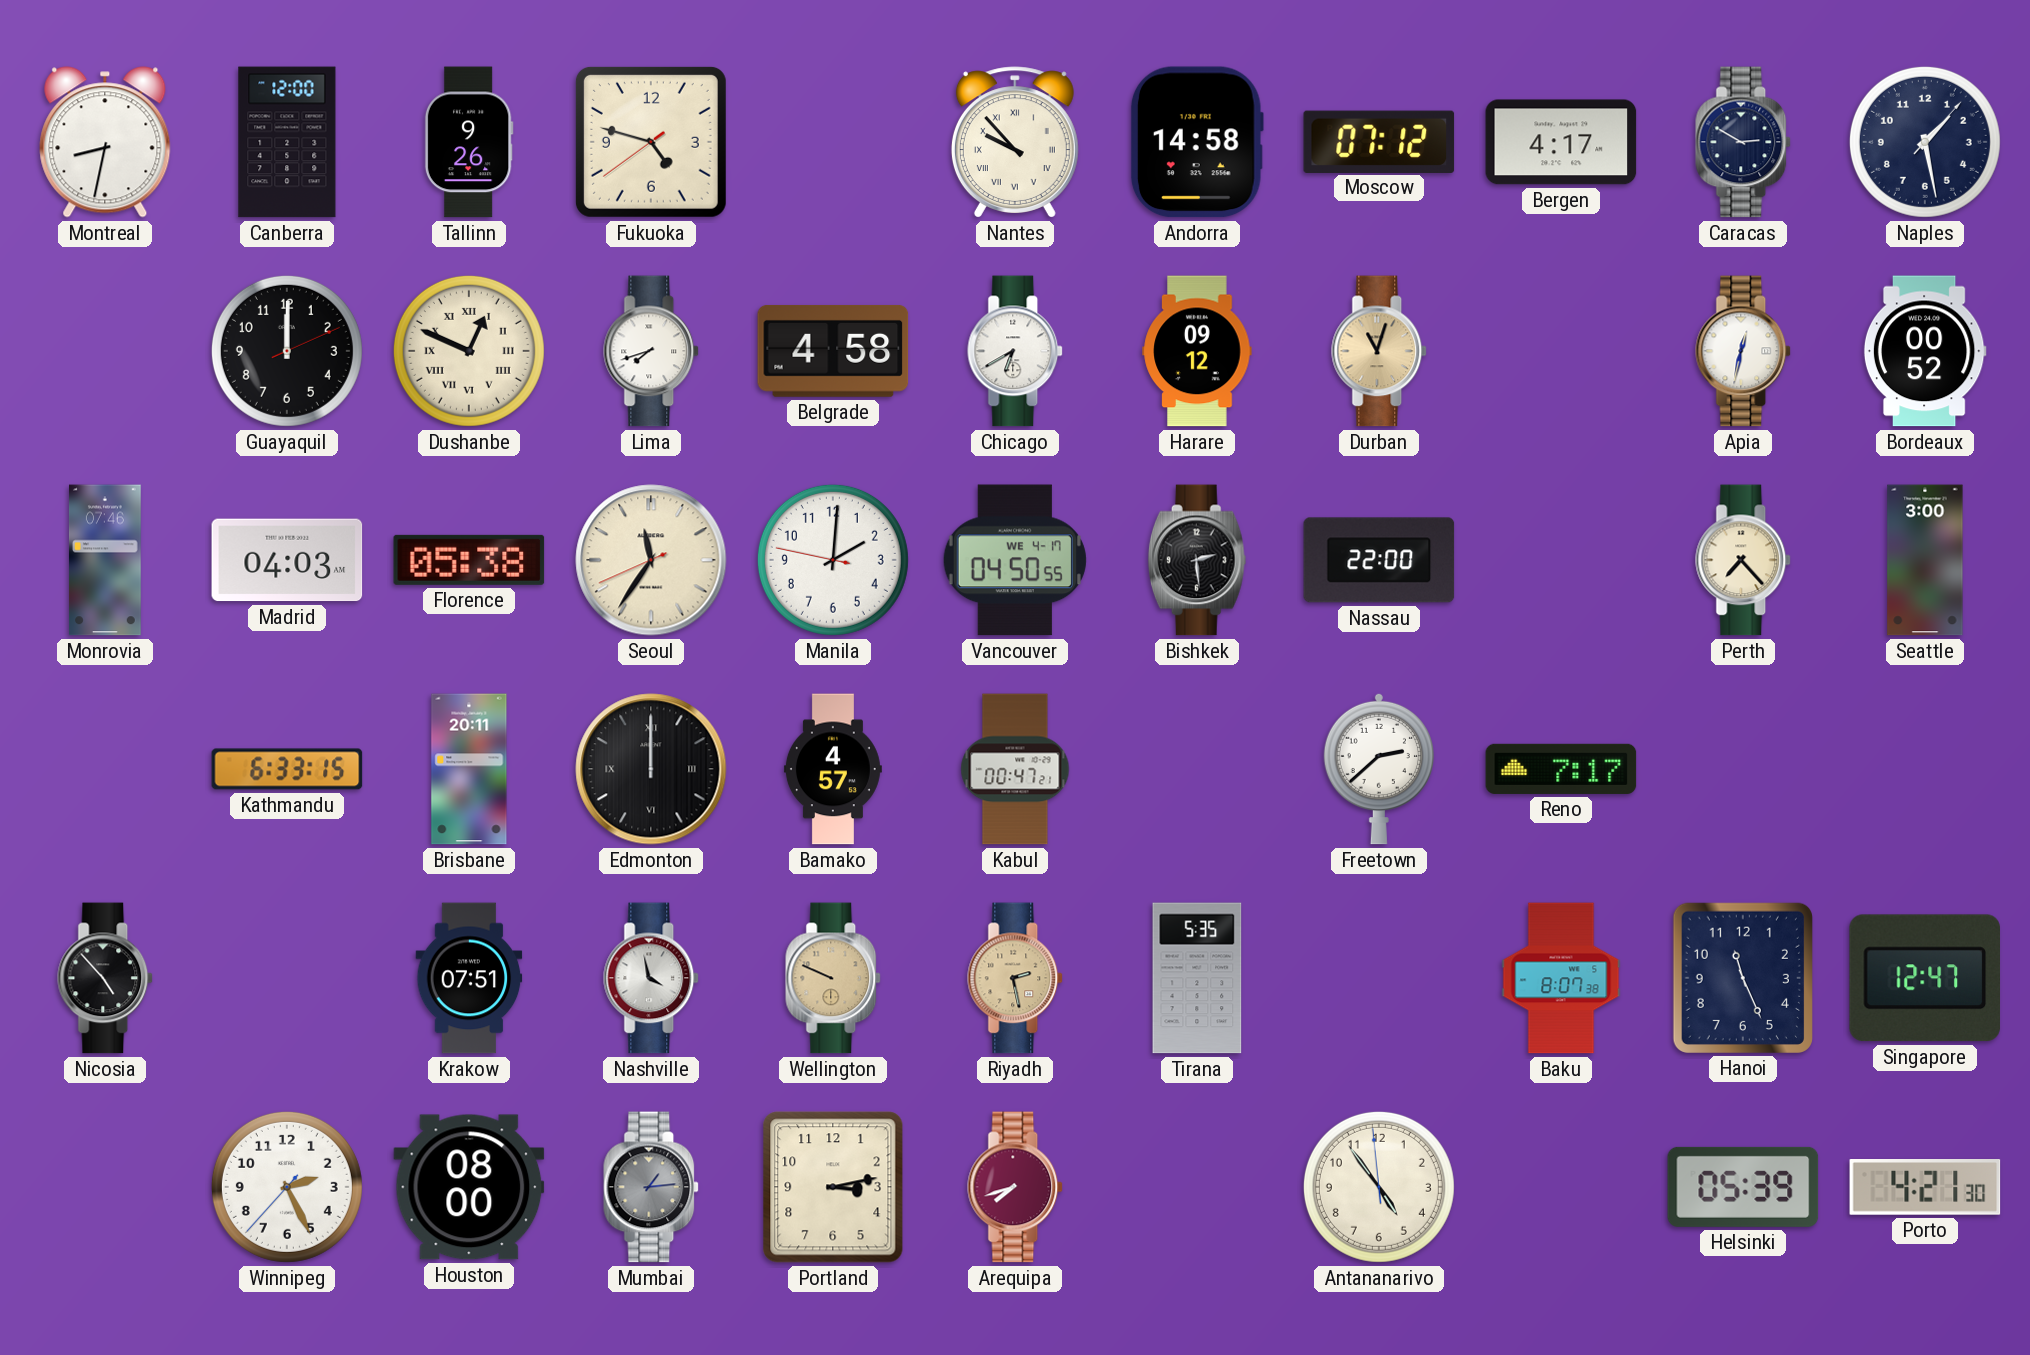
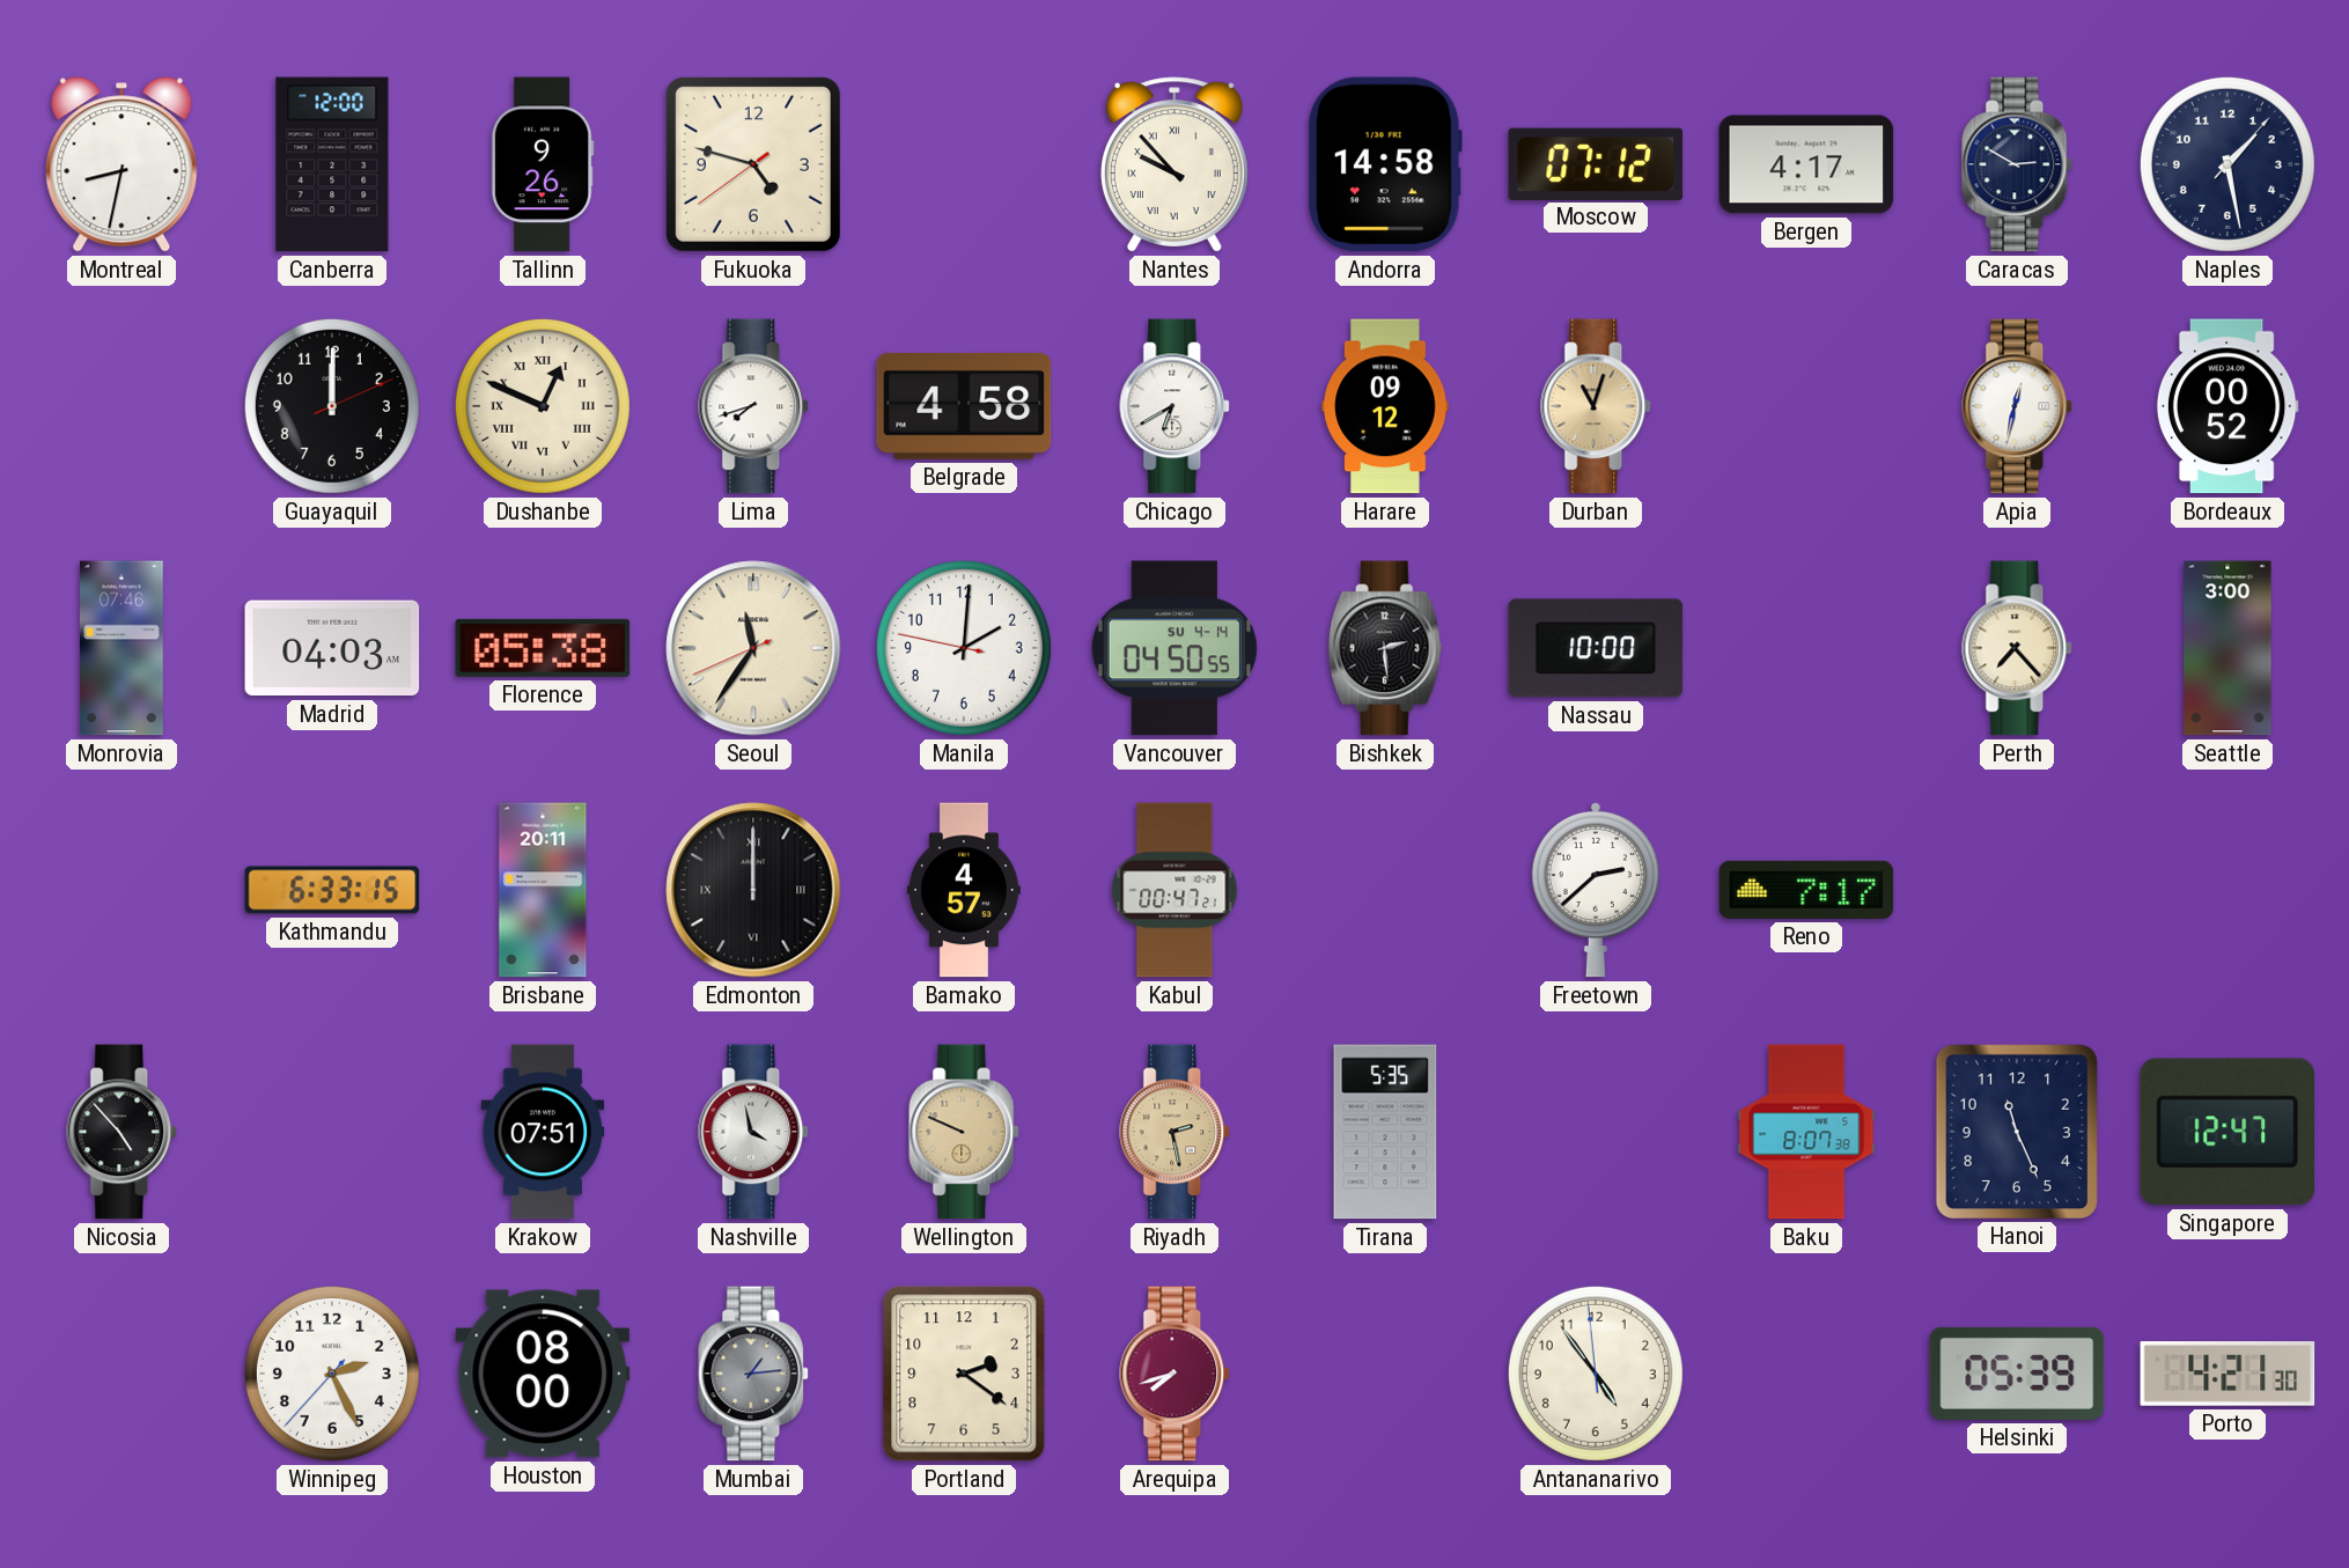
Vancouver date: WE 4-17 -> SU 4-14
Nassau: 22:00 -> 10:00
Portland: 3:13 -> 2:21
